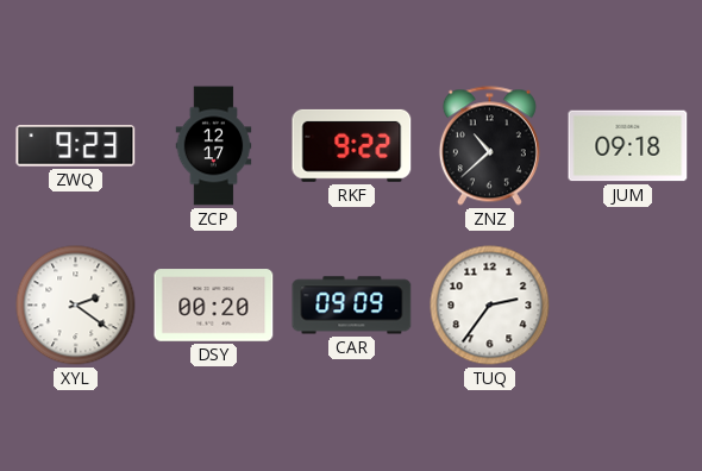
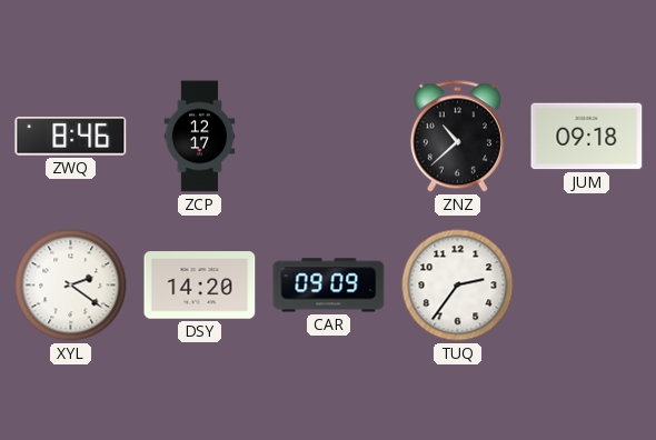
ZWQ: 9:23 -> 8:46
RKF: 9:22 -> none
DSY: 00:20 -> 14:20
